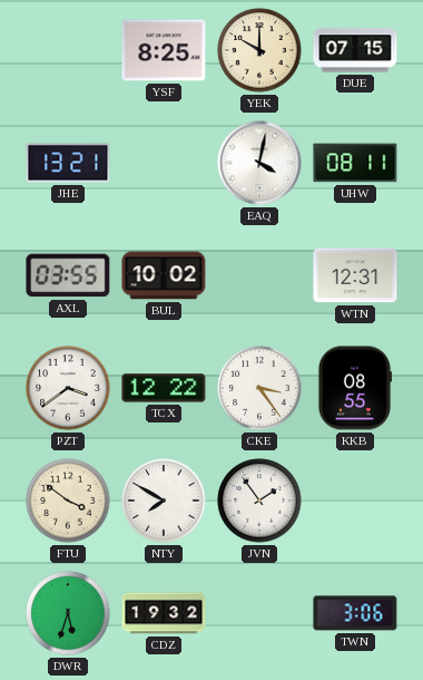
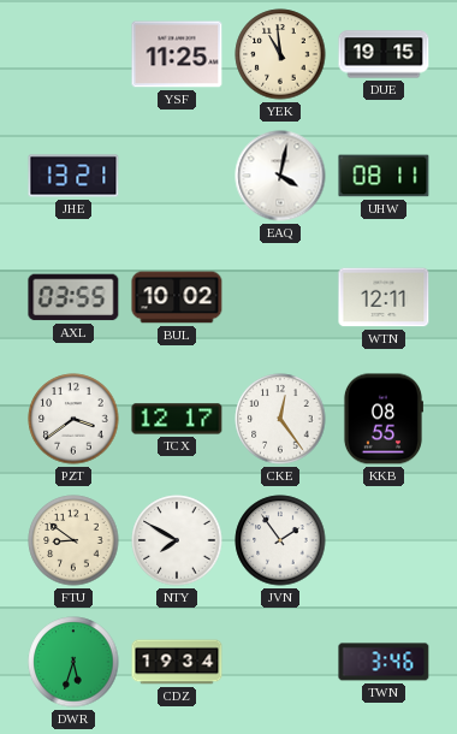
YSF: 8:25 -> 11:25
YEK: 10:00 -> 10:59
DUE: 07:15 -> 19:15
WTN: 12:31 -> 12:11
TCX: 12:22 -> 12:17
CKE: 3:24 -> 12:24
FTU: 3:51 -> 8:51
CDZ: 19:32 -> 19:34
TWN: 3:06 -> 3:46
